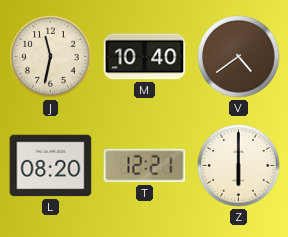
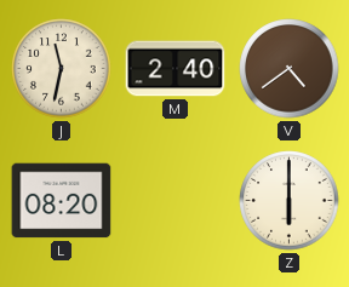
M: 10:40 -> 2:40
T: 12:21 -> none
